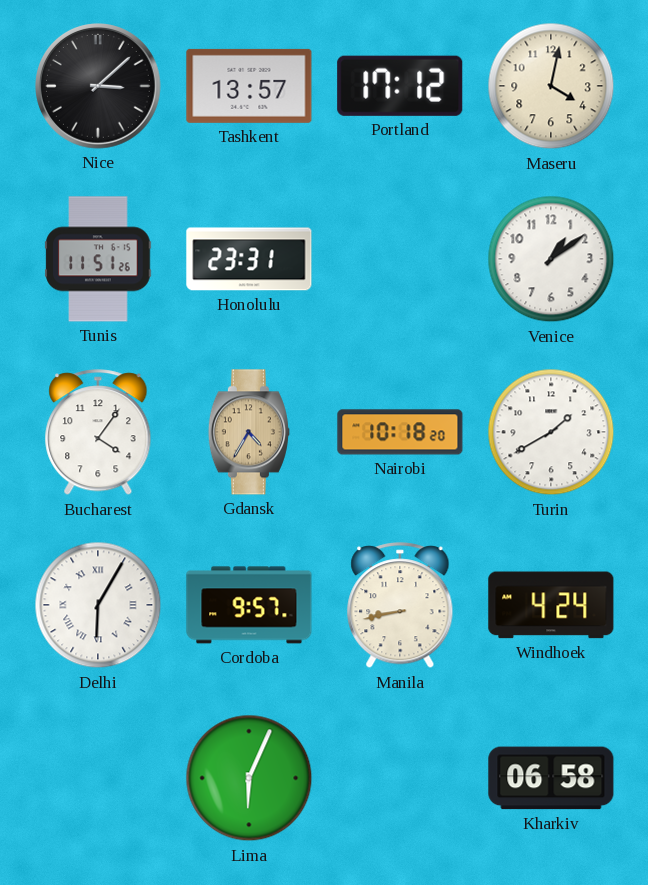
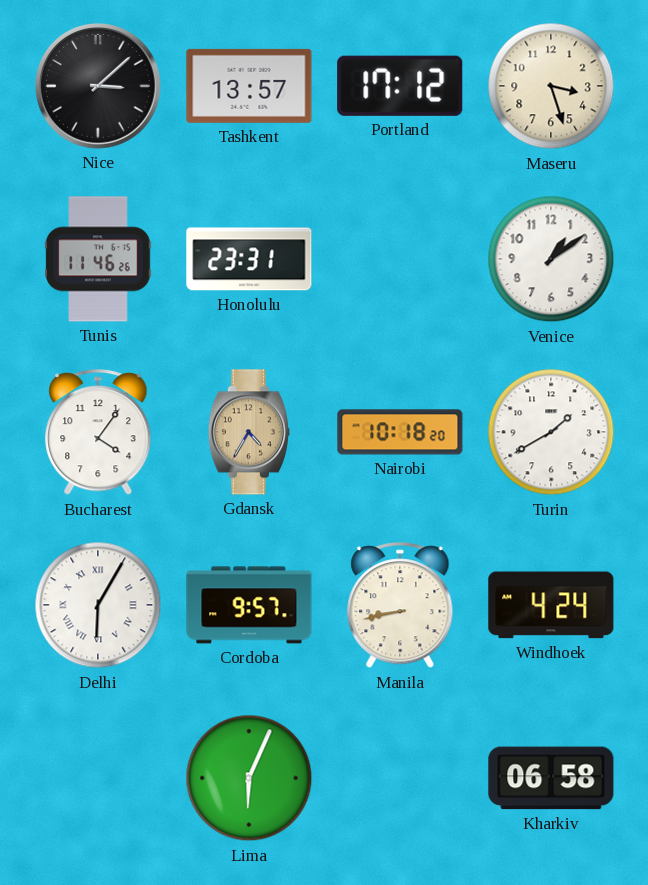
Maseru: 4:02 -> 3:27
Tunis: 11:51 -> 11:46
